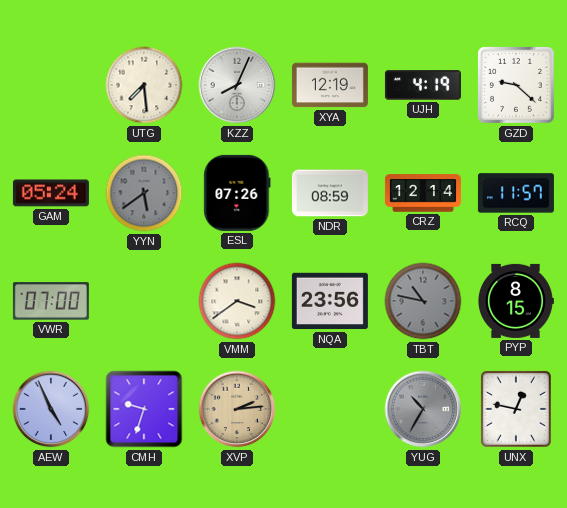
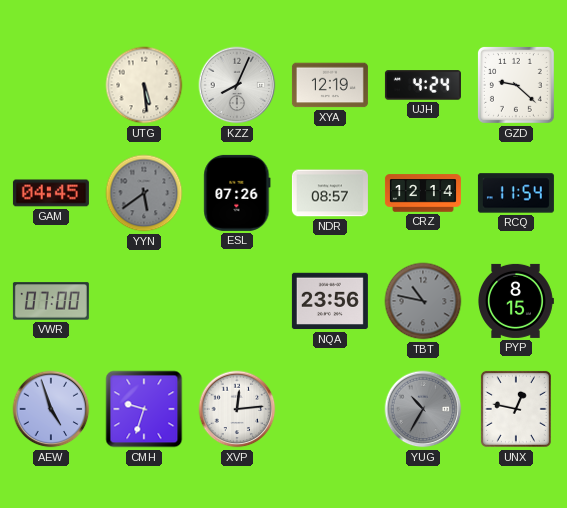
UTG: 7:29 -> 5:29
UJH: 4:19 -> 4:24
GAM: 05:24 -> 04:45
NDR: 08:59 -> 08:57
RCQ: 11:57 -> 11:54
VMM: 3:39 -> none
AEW: 4:56 -> 4:57
XVP: 2:14 -> 12:14
XVP dial: champagne -> white
